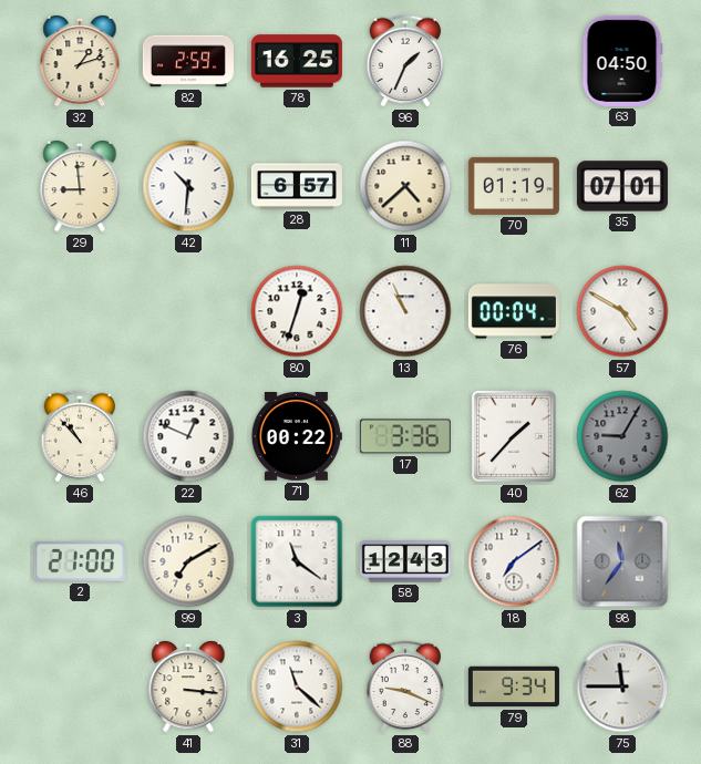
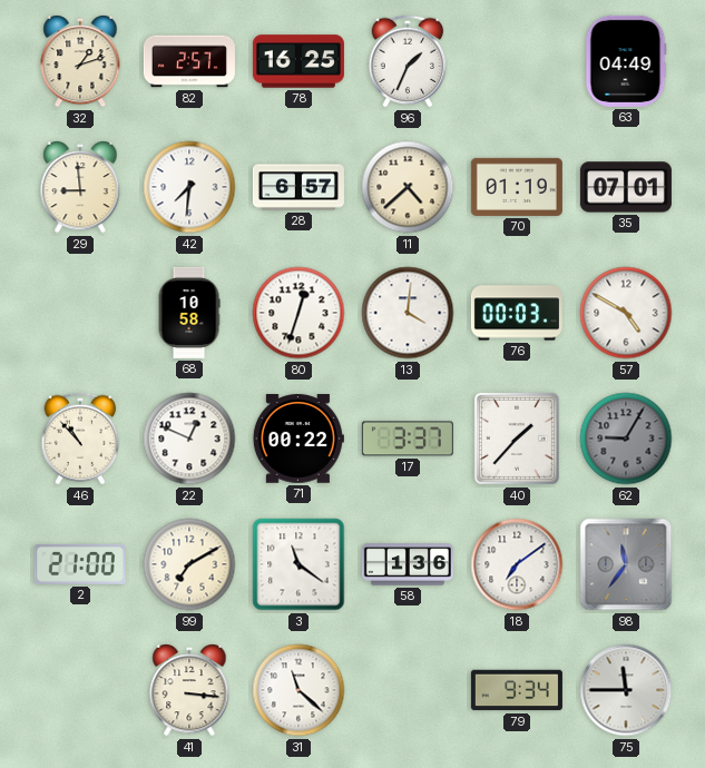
82: 2:59 -> 2:57
63: 04:50 -> 04:49
42: 10:31 -> 7:31
68: none -> 10:58
13: 10:56 -> 4:01
76: 00:04 -> 00:03
17: 3:36 -> 3:37
58: 12:43 -> 1:36
88: 9:19 -> none
